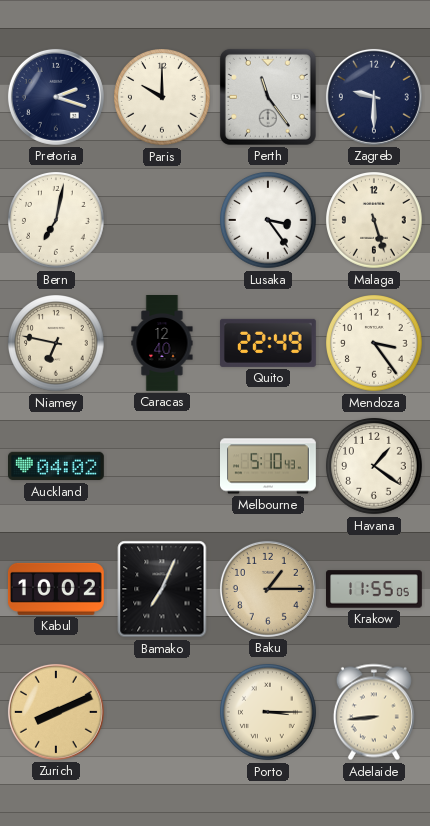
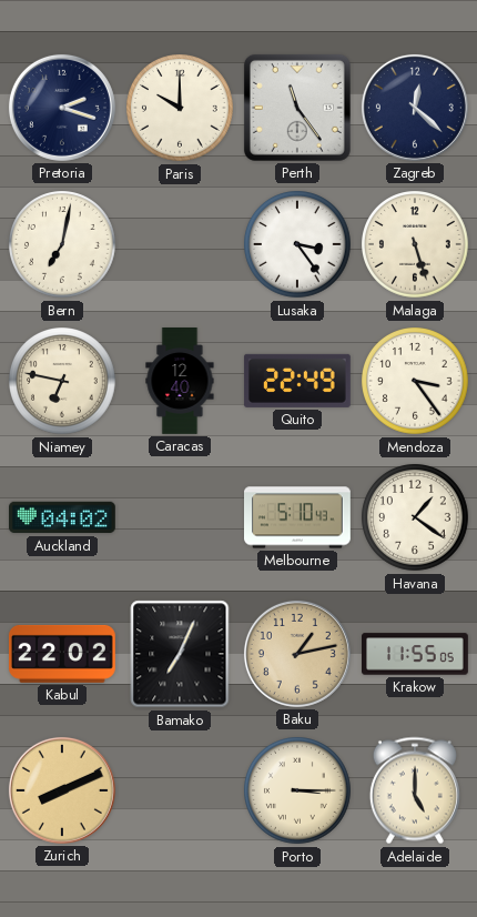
Zagreb: 9:30 -> 12:22
Kabul: 10:02 -> 22:02
Baku: 1:15 -> 1:13
Adelaide: 8:44 -> 5:00
